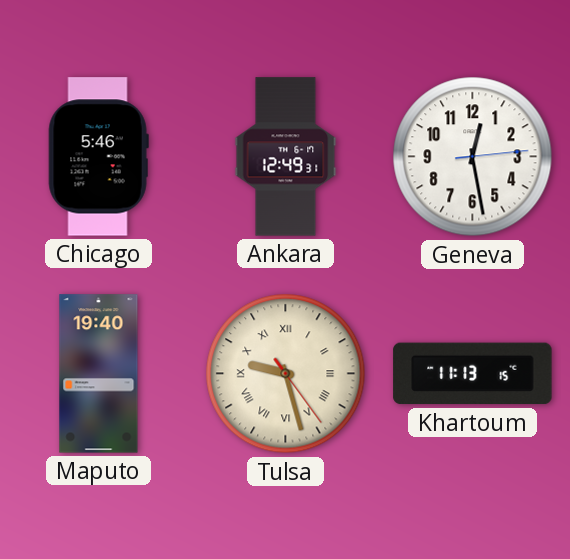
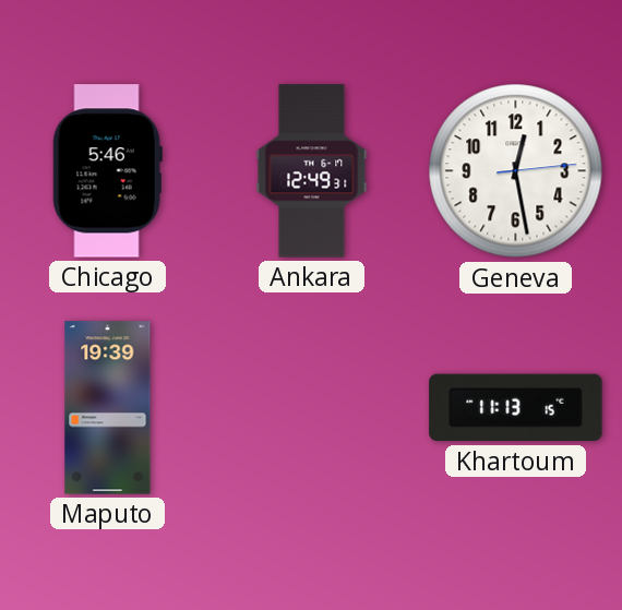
Maputo: 19:40 -> 19:39
Tulsa: 9:27 -> none
